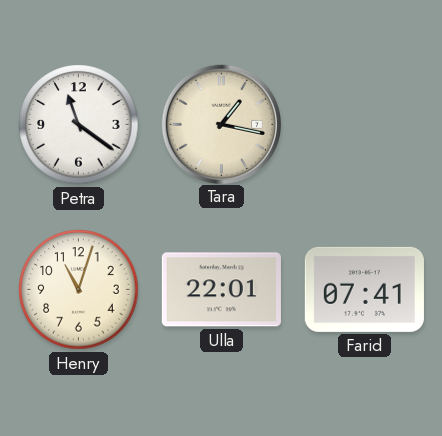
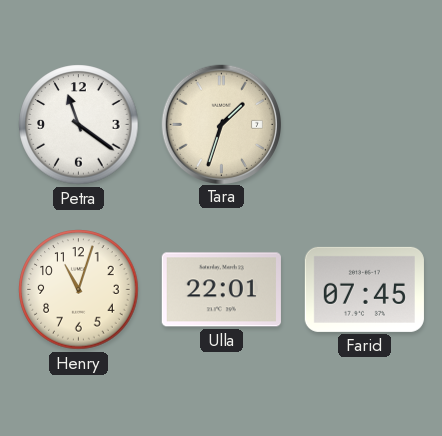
Tara: 1:17 -> 1:33
Farid: 07:41 -> 07:45
